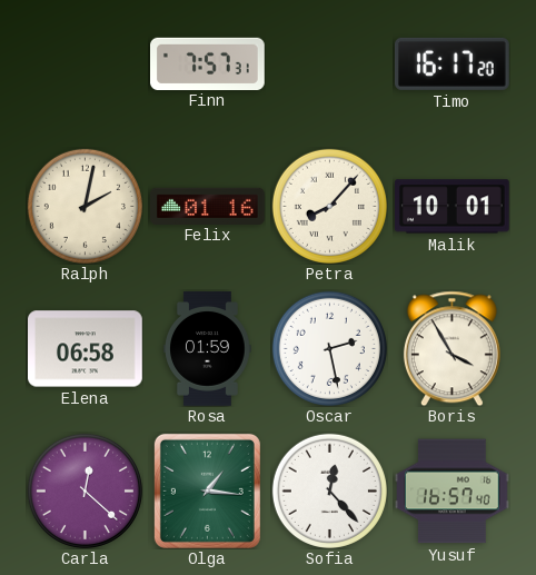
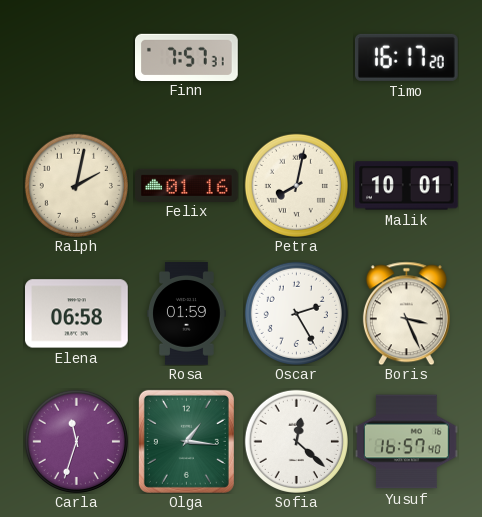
Petra: 8:07 -> 8:02
Oscar: 2:28 -> 2:25
Boris: 3:55 -> 3:26
Carla: 12:22 -> 11:33
Sofia: 12:23 -> 12:22
